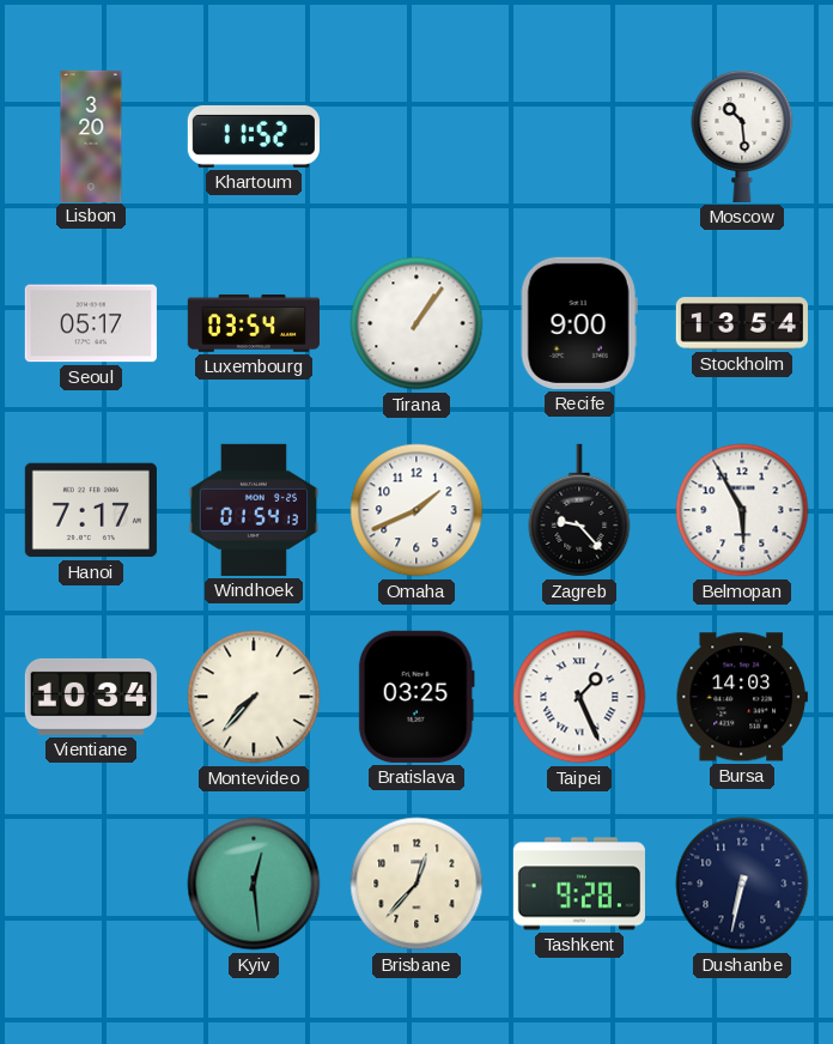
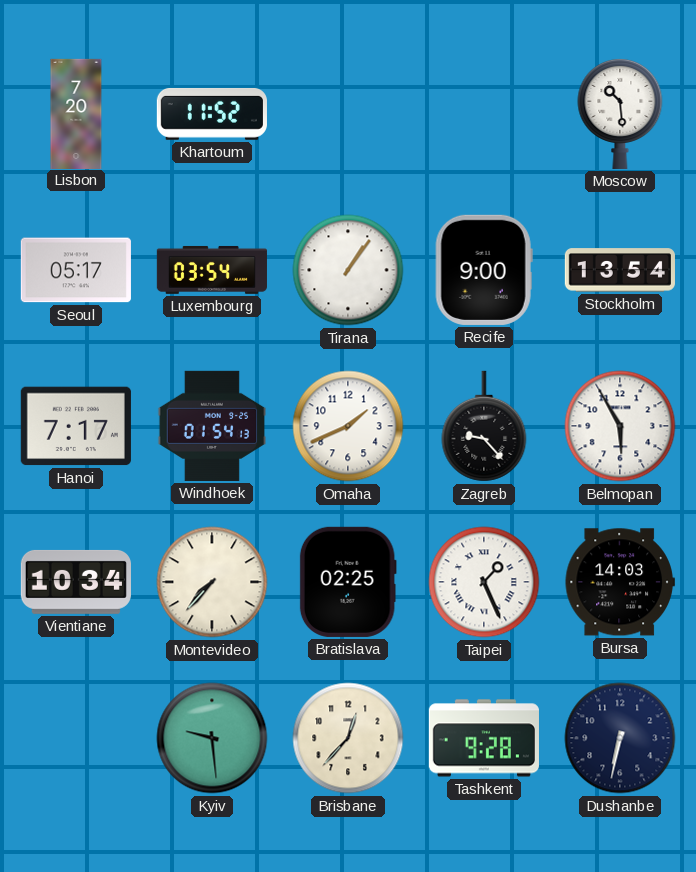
Lisbon: 3:20 -> 7:20
Bratislava: 03:25 -> 02:25
Kyiv: 12:29 -> 9:29
